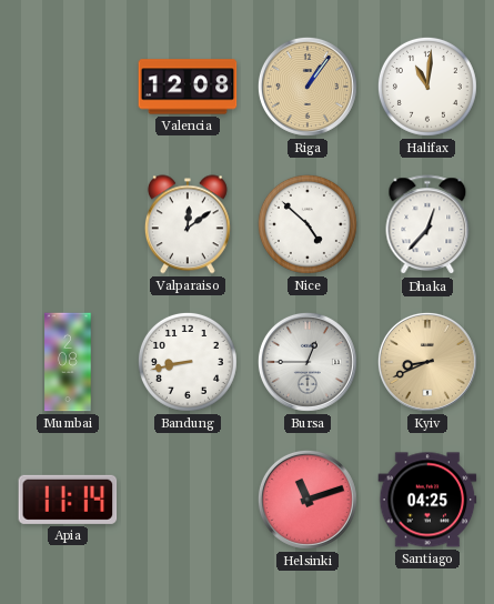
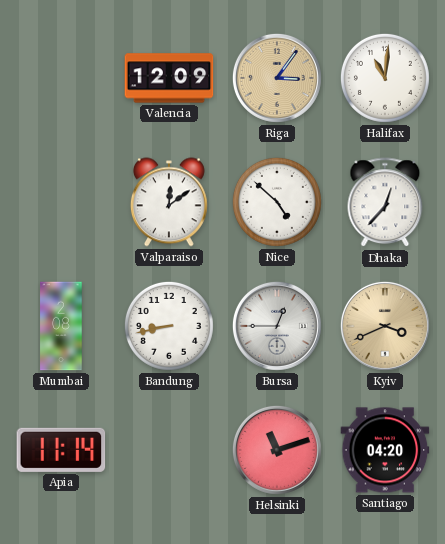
Valencia: 12:08 -> 12:09
Riga: 1:06 -> 3:06
Kyiv: 8:41 -> 3:41
Santiago: 04:25 -> 04:20
